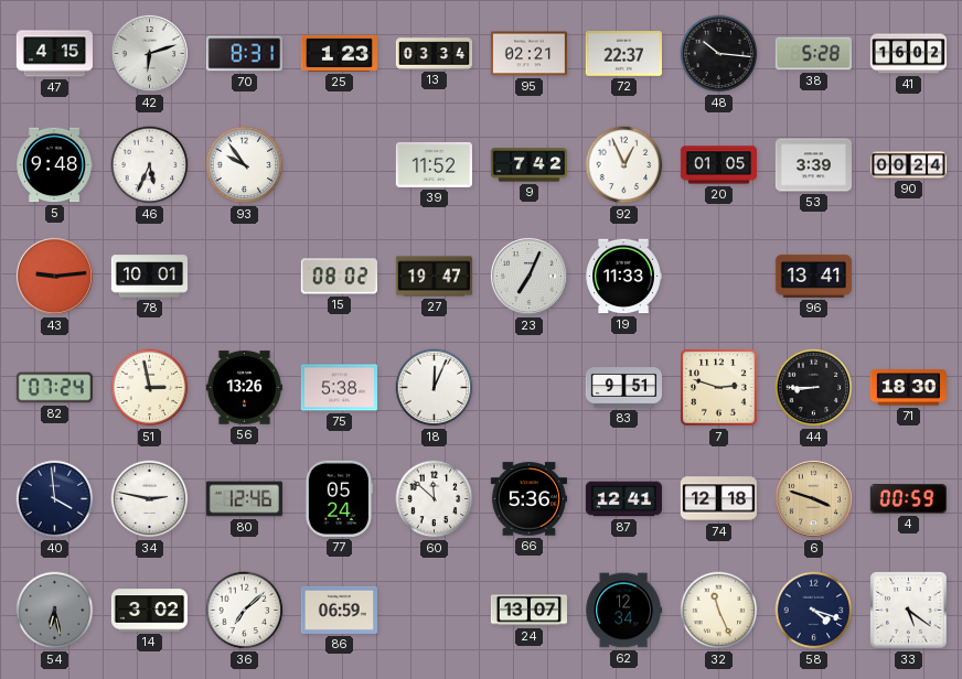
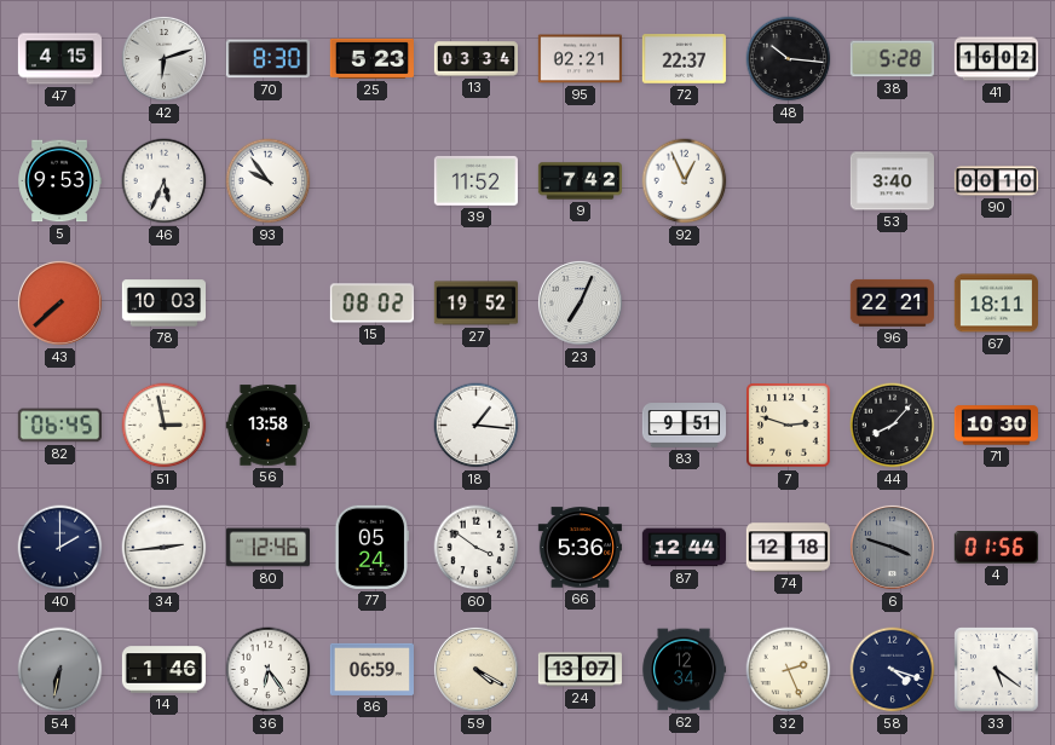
70: 8:31 -> 8:30
25: 1:23 -> 5:23
5: 9:48 -> 9:53
20: 01:05 -> none
53: 3:39 -> 3:40
90: 00:24 -> 00:10
43: 9:14 -> 7:38
78: 10:01 -> 10:03
27: 19:47 -> 19:52
19: 11:33 -> none
96: 13:41 -> 22:21
67: none -> 18:11
82: 07:24 -> 06:45
56: 13:26 -> 13:58
75: 5:38 -> none
18: 12:04 -> 1:16
44: 8:45 -> 8:07
71: 18:30 -> 10:30
40: 3:59 -> 2:00
34: 2:47 -> 2:44
60: 11:52 -> 3:51
87: 12:41 -> 12:44
6 dial: champagne -> grey
4: 00:59 -> 01:56
54: 6:28 -> 6:32
14: 3:02 -> 1:46
36: 7:08 -> 6:24
59: none -> 4:20
32: 11:26 -> 2:26
